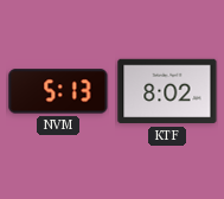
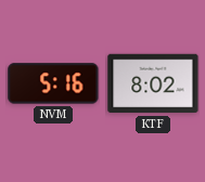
NVM: 5:13 -> 5:16
